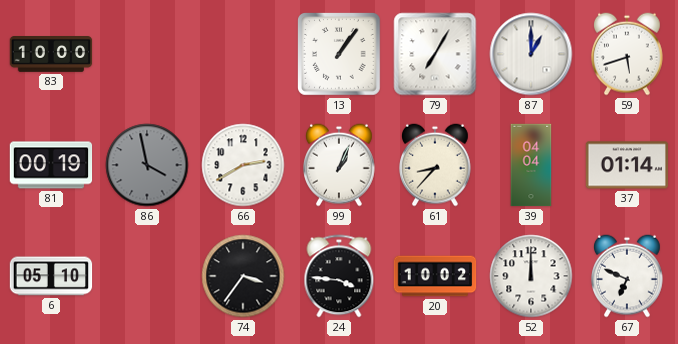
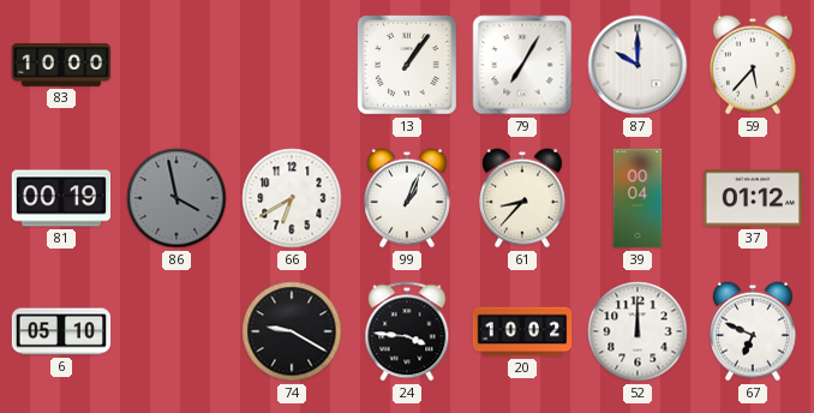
87: 1:00 -> 10:00
59: 5:42 -> 5:37
66: 2:40 -> 6:40
39: 04:04 -> 00:04
37: 01:14 -> 01:12
74: 3:36 -> 9:20
